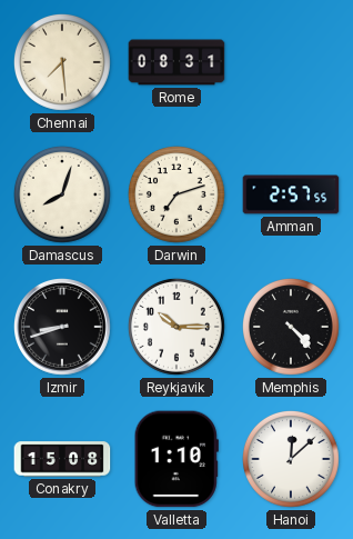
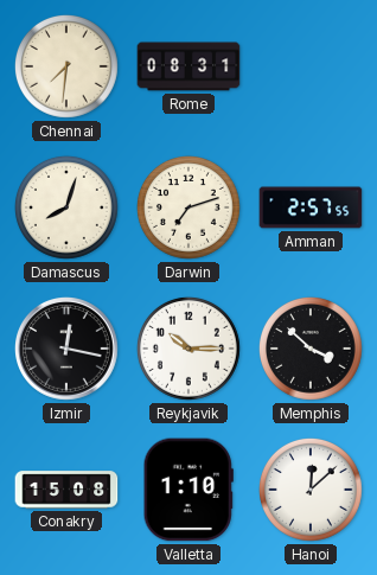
Chennai: 7:29 -> 7:31
Izmir: 8:42 -> 12:17
Memphis: 4:23 -> 3:52
